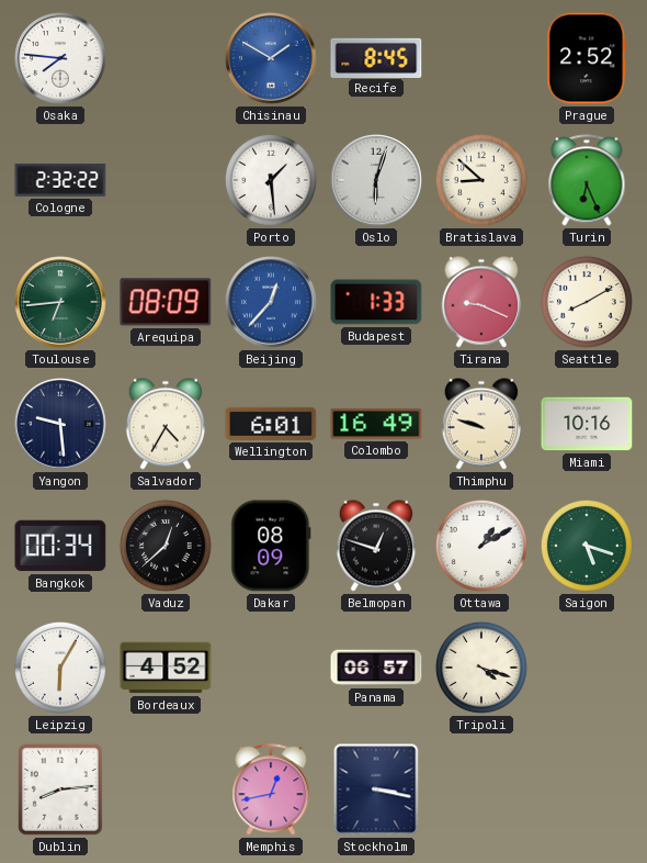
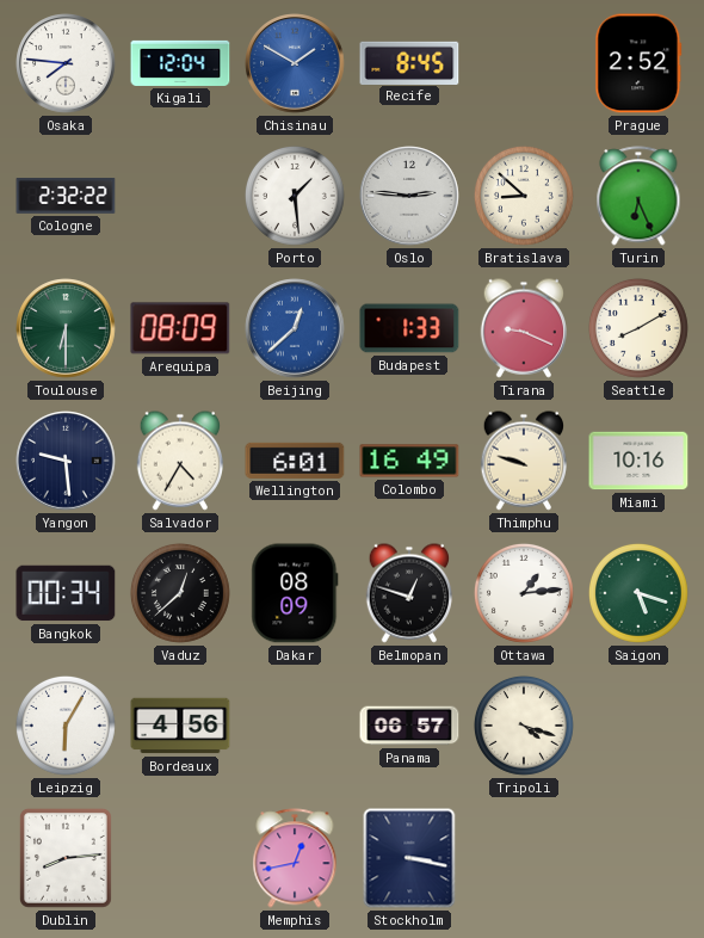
Kigali: none -> 12:04
Oslo: 6:03 -> 2:46
Toulouse: 6:44 -> 6:30
Beijing: 12:37 -> 12:38
Ottawa: 1:10 -> 1:14
Bordeaux: 4:52 -> 4:56
